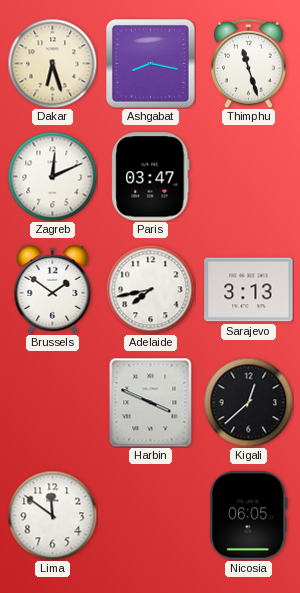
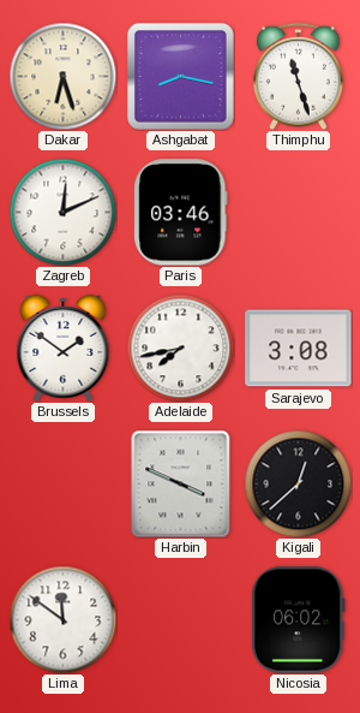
Paris: 03:47 -> 03:46
Sarajevo: 3:13 -> 3:08
Nicosia: 06:05 -> 06:02
